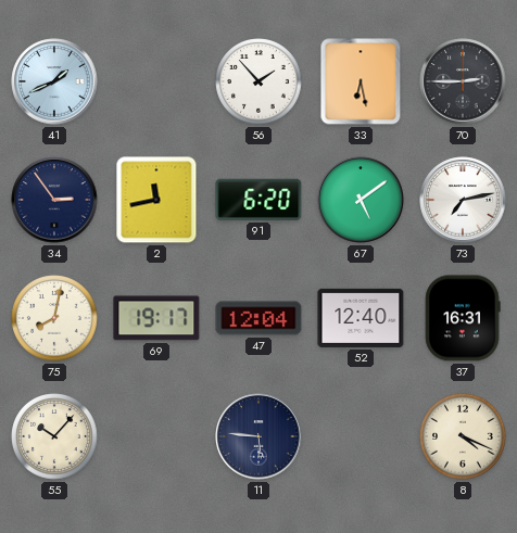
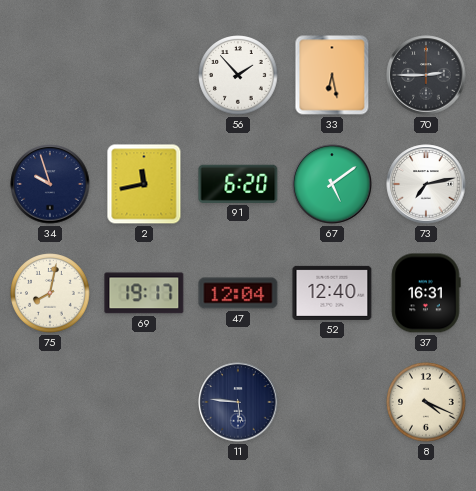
41: 1:41 -> none
34: 2:54 -> 9:57
55: 10:07 -> none
